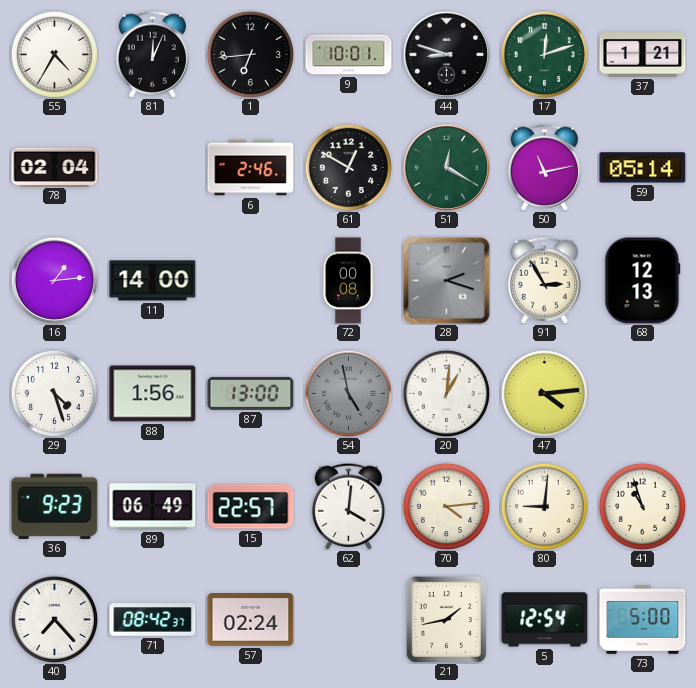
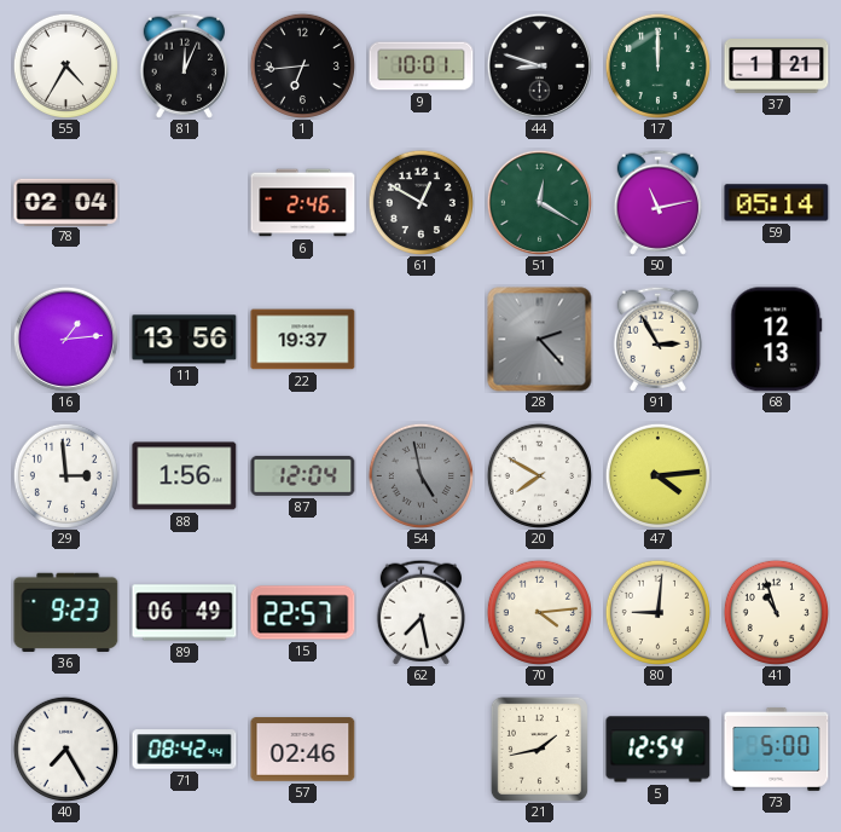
17: 12:12 -> 12:00
11: 14:00 -> 13:56
22: none -> 19:37
72: 00:08 -> none
28: 2:18 -> 2:23
29: 4:27 -> 2:59
87: 13:00 -> 12:04
20: 1:01 -> 7:50
62: 4:01 -> 7:28
40: 7:23 -> 7:25
71: 08:42:37 -> 08:42:44
57: 02:24 -> 02:46
